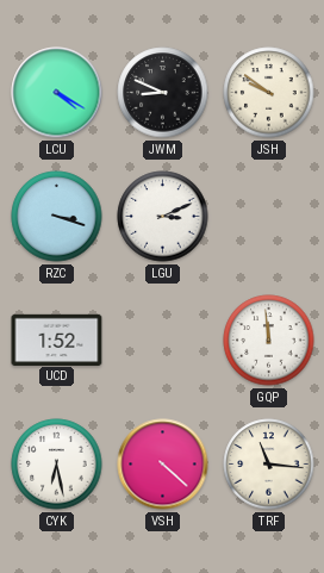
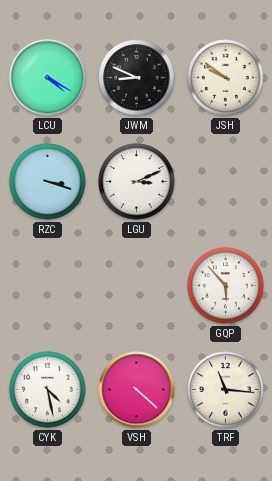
UCD: 1:52 -> none
GQP: 11:59 -> 5:53
CYK: 6:28 -> 4:28
